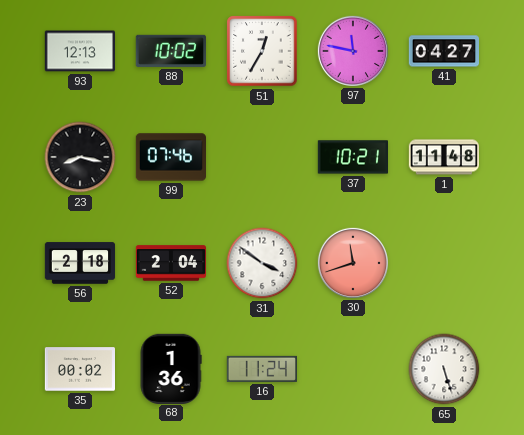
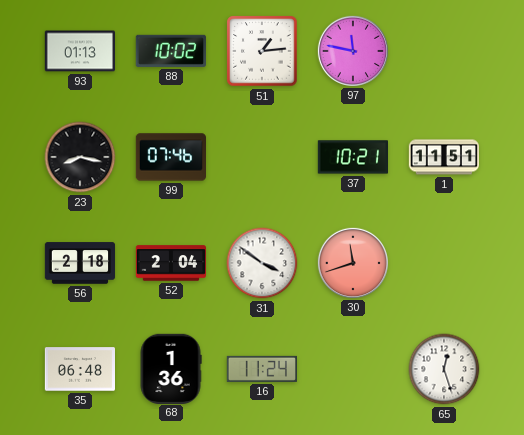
93: 12:13 -> 01:13
51: 12:35 -> 1:14
41: 04:27 -> none
1: 11:48 -> 11:51
35: 00:02 -> 06:48
65: 5:27 -> 12:27
